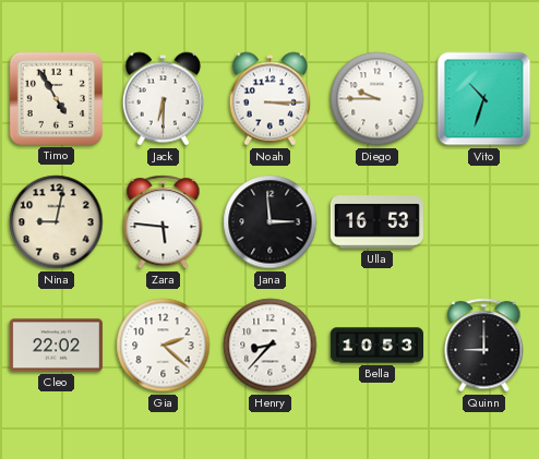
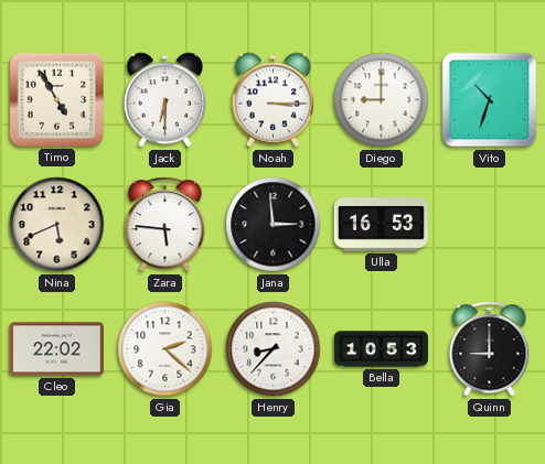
Diego: 9:45 -> 9:00
Nina: 9:02 -> 5:41
